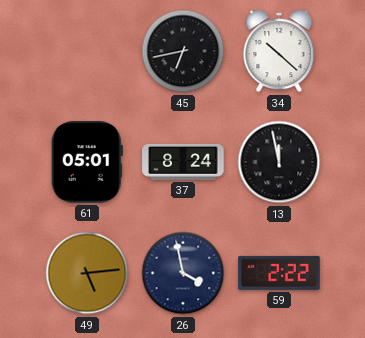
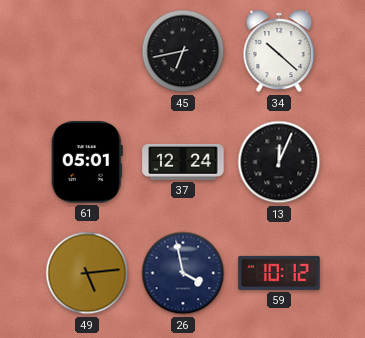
37: 8:24 -> 12:24
13: 11:58 -> 12:04
59: 2:22 -> 10:12
